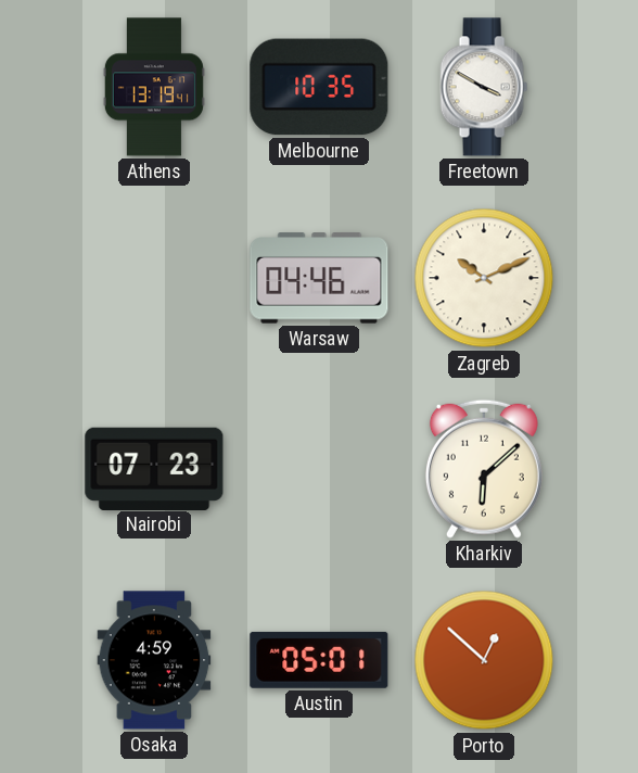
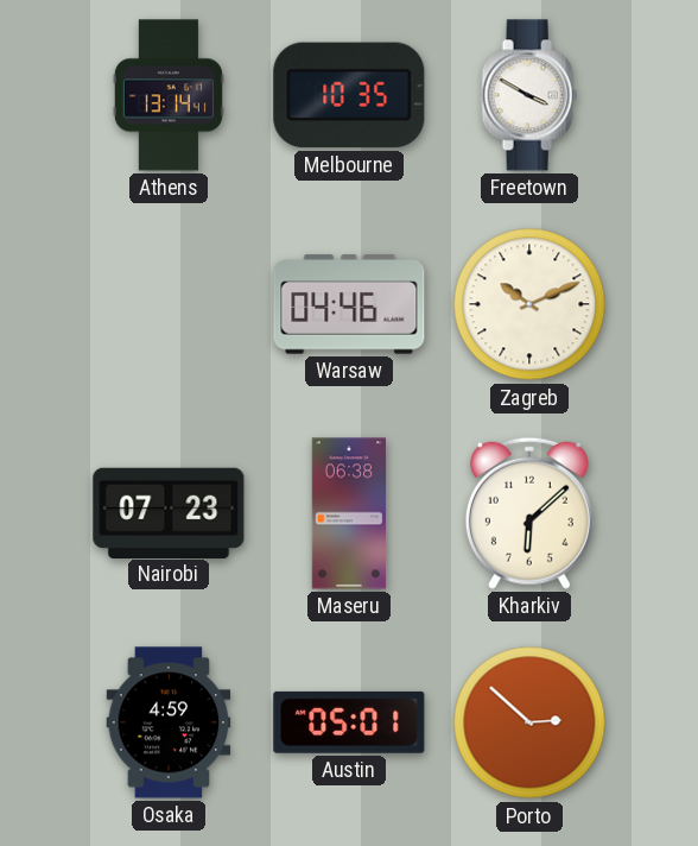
Athens: 13:19 -> 13:14
Maseru: none -> 06:38
Porto: 12:52 -> 2:52
